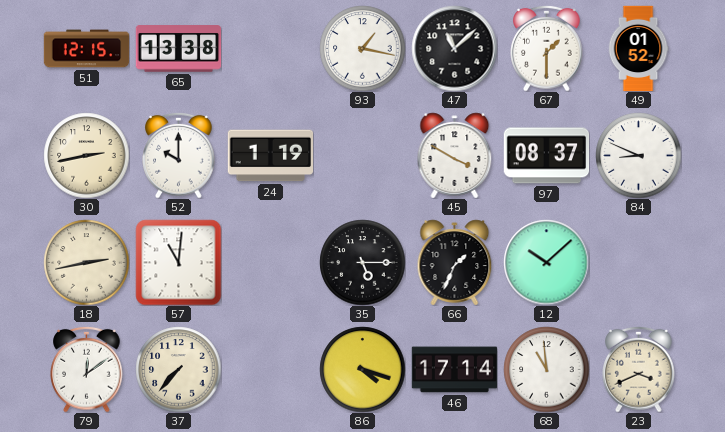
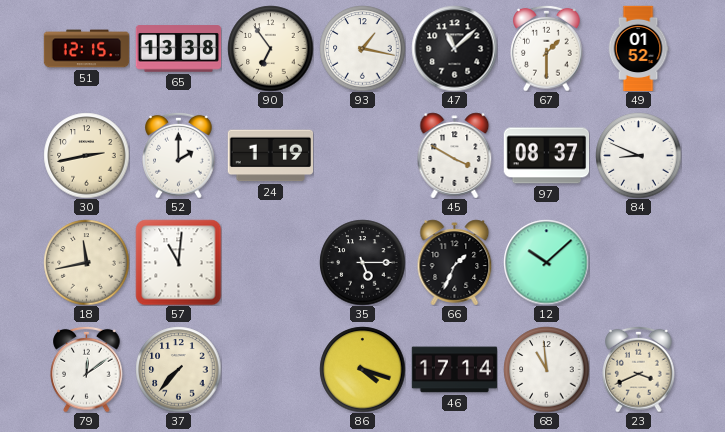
90: none -> 6:54
52: 10:00 -> 2:00
18: 2:43 -> 11:43
